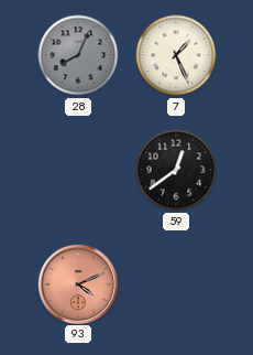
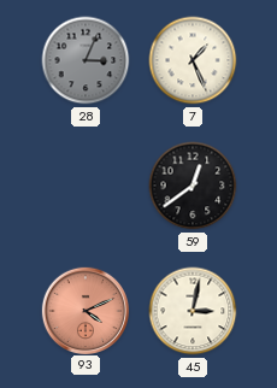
28: 8:04 -> 3:04
45: none -> 3:02
